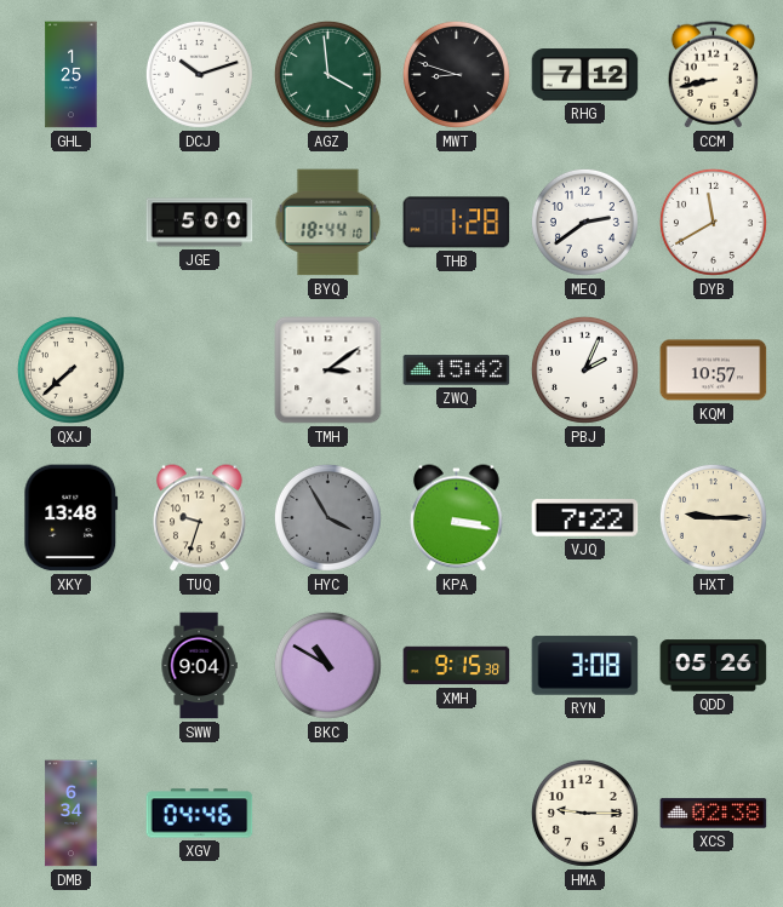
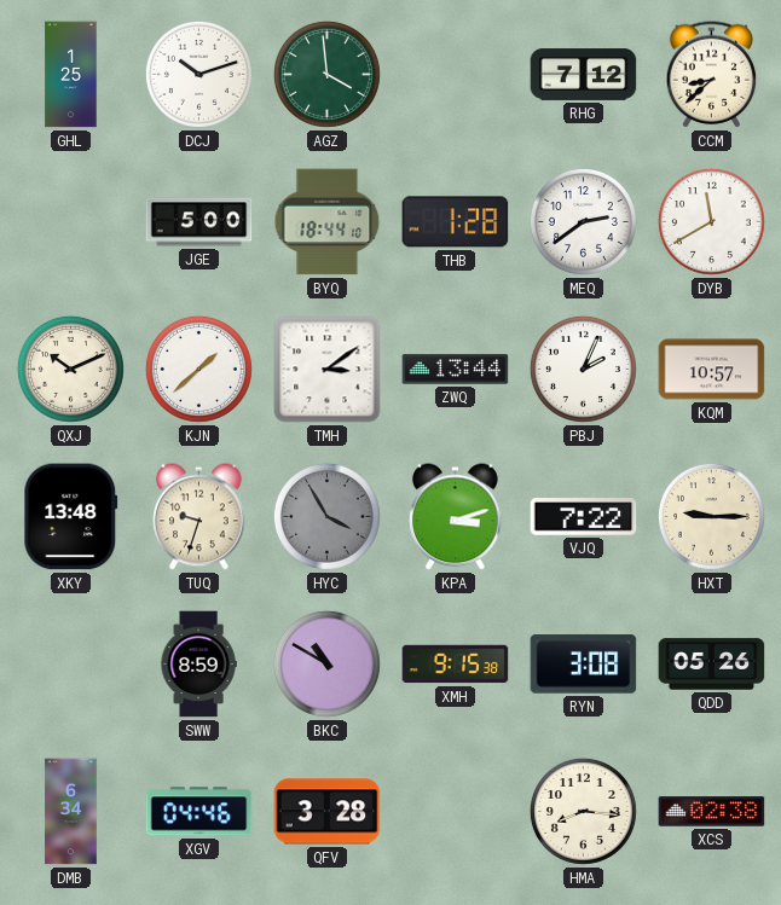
MWT: 8:48 -> none
CCM: 8:43 -> 8:38
QXJ: 7:38 -> 10:11
KJN: none -> 1:38
ZWQ: 15:42 -> 13:44
KPA: 3:17 -> 3:12
SWW: 9:04 -> 8:59
QFV: none -> 3:28
HMA: 9:15 -> 8:16
